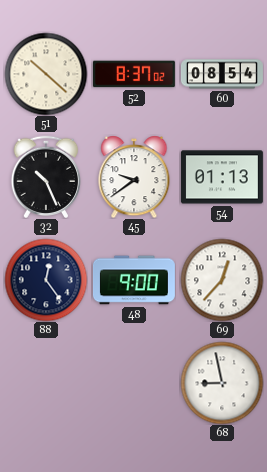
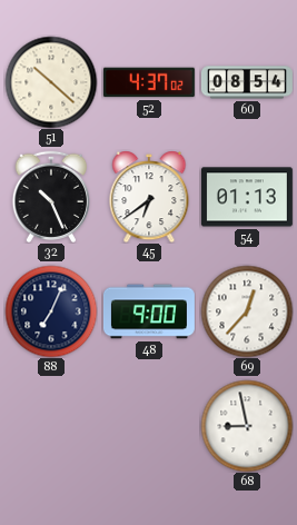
52: 8:37 -> 4:37
45: 9:39 -> 6:39
88: 12:24 -> 7:04
